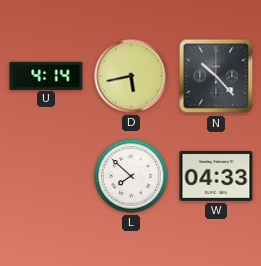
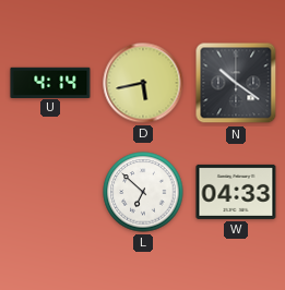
N: 10:23 -> 10:21
L: 7:52 -> 6:52
